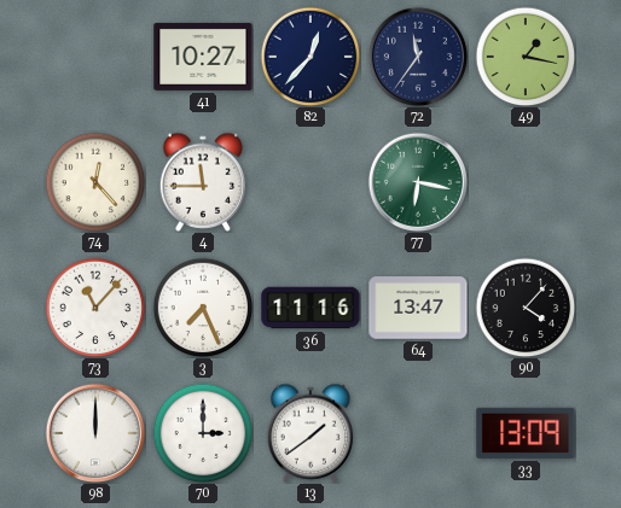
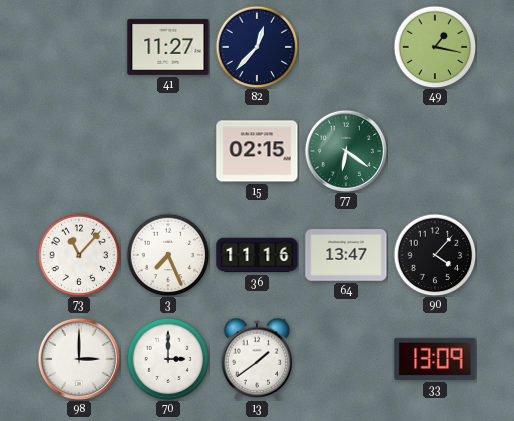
41: 10:27 -> 11:27
72: 11:36 -> none
74: 12:23 -> none
4: 11:45 -> none
15: none -> 02:15
77: 6:17 -> 6:21
98: 12:00 -> 3:00
